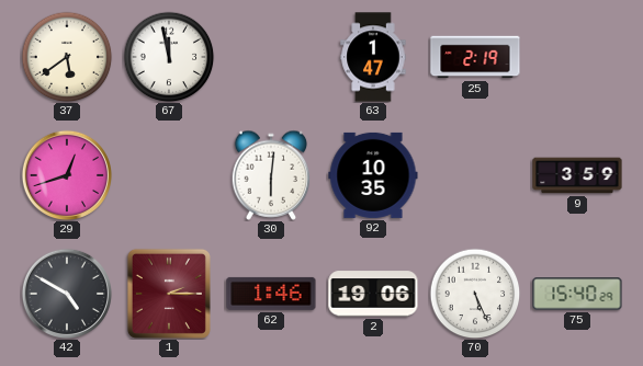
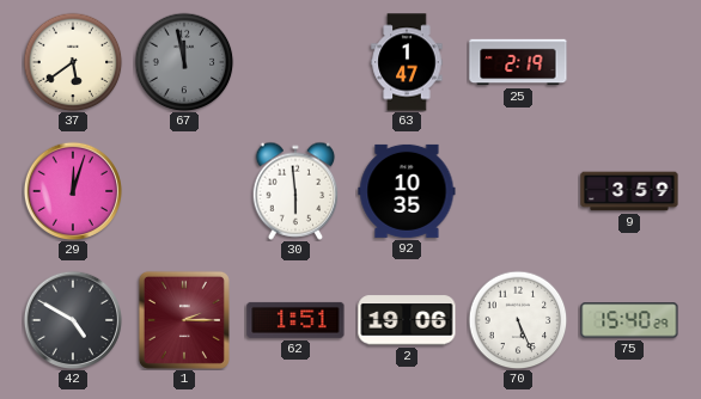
67 dial: white -> grey
29: 12:42 -> 12:03
30: 6:01 -> 5:59
62: 1:46 -> 1:51
